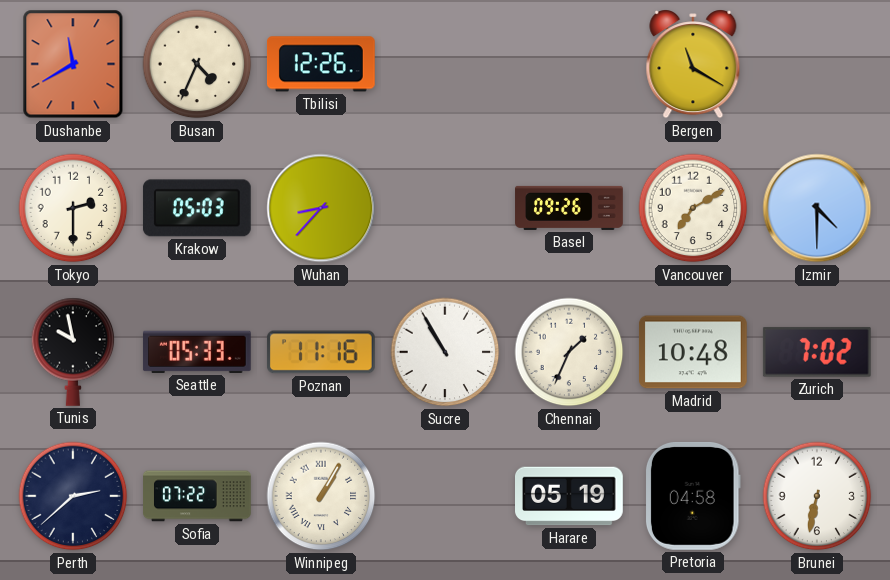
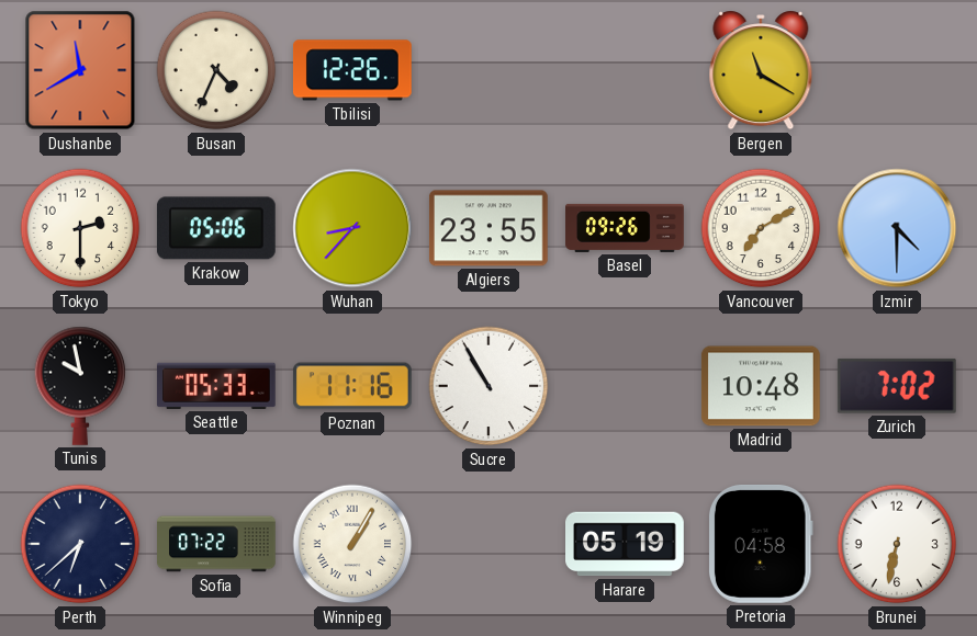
Krakow: 05:03 -> 05:06
Algiers: none -> 23:55
Chennai: 1:34 -> none
Perth: 2:38 -> 6:38
